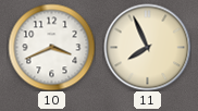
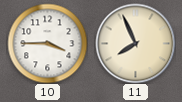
10: 3:41 -> 3:45
